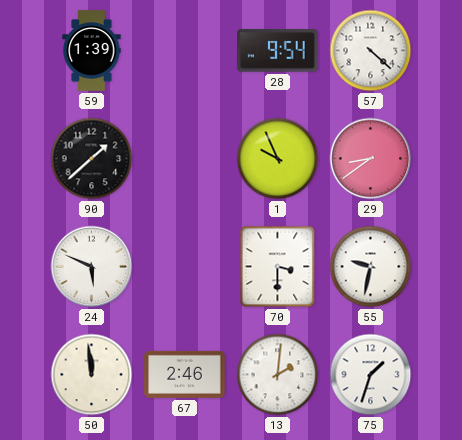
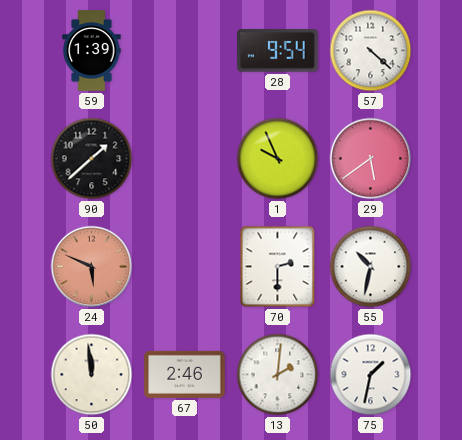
29: 8:39 -> 5:39
24 dial: white -> salmon
70: 3:30 -> 2:30
55: 9:32 -> 10:32
75: 1:33 -> 1:32
